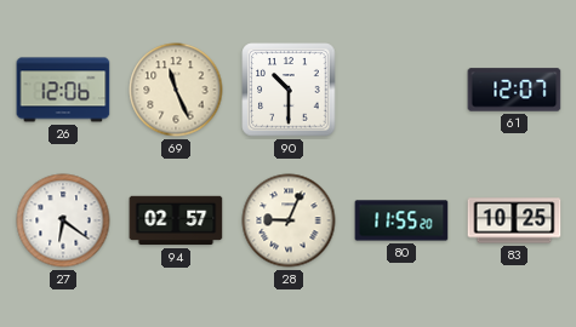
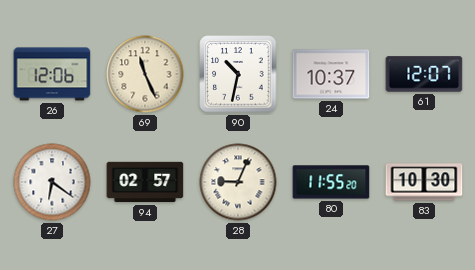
90: 10:30 -> 10:32
24: none -> 10:37
83: 10:25 -> 10:30
